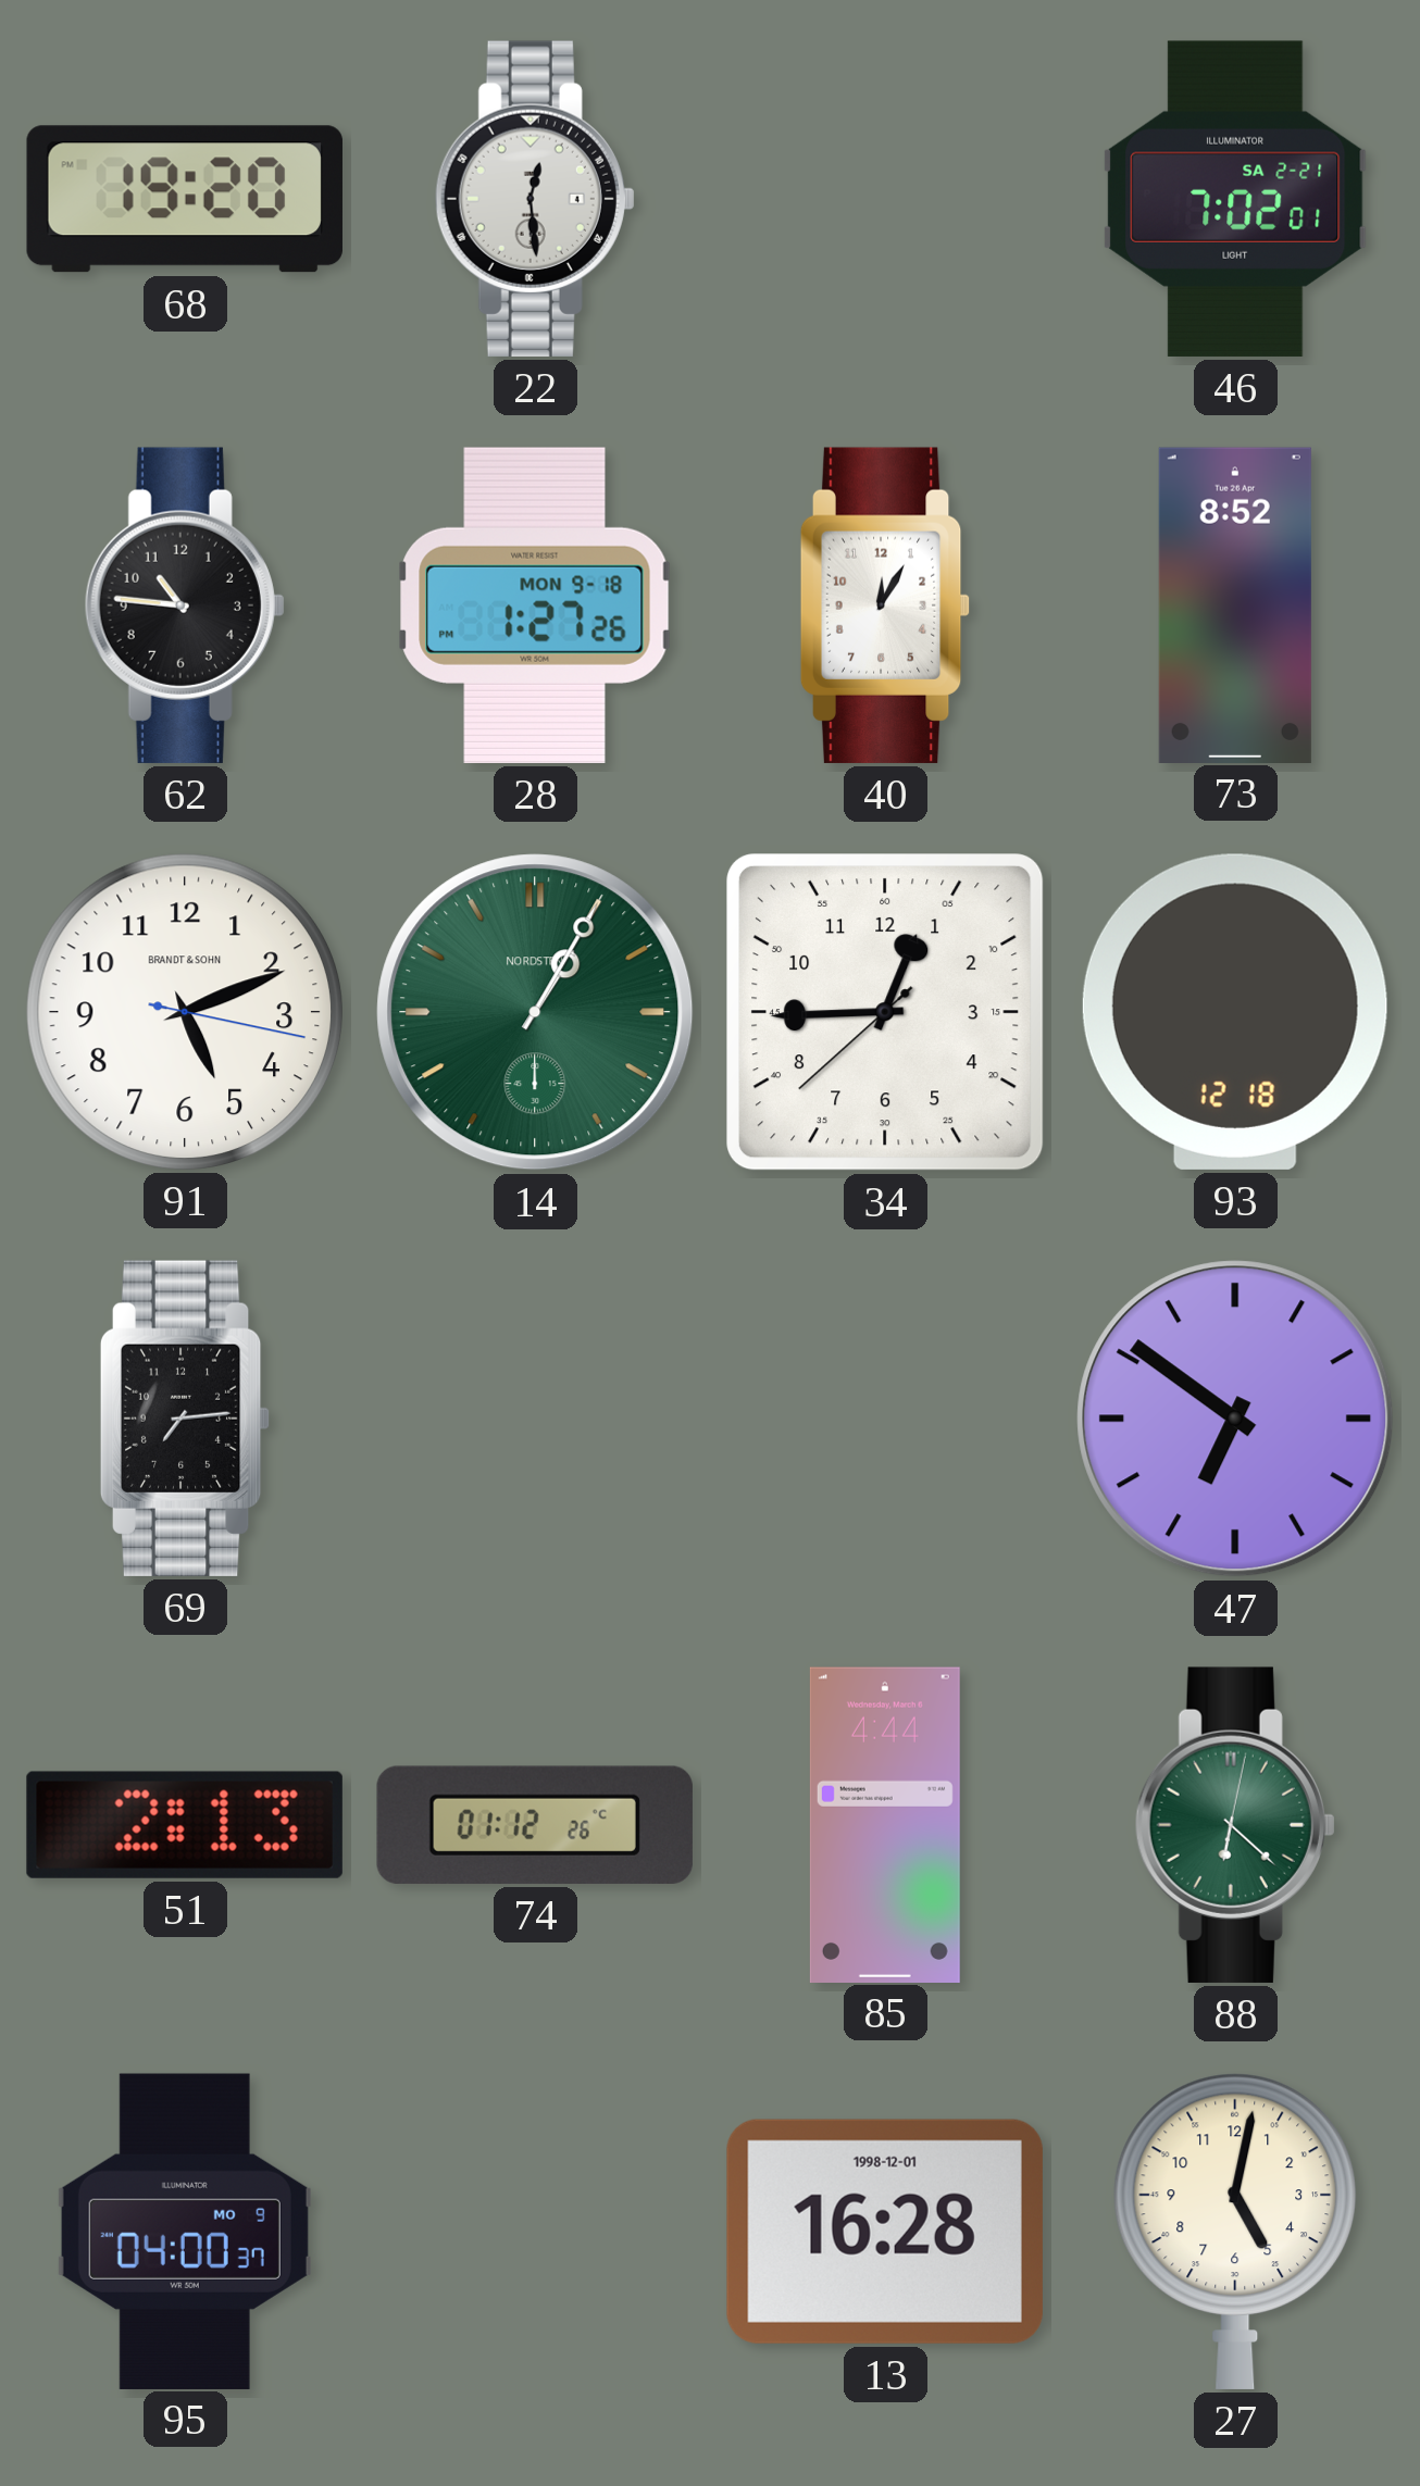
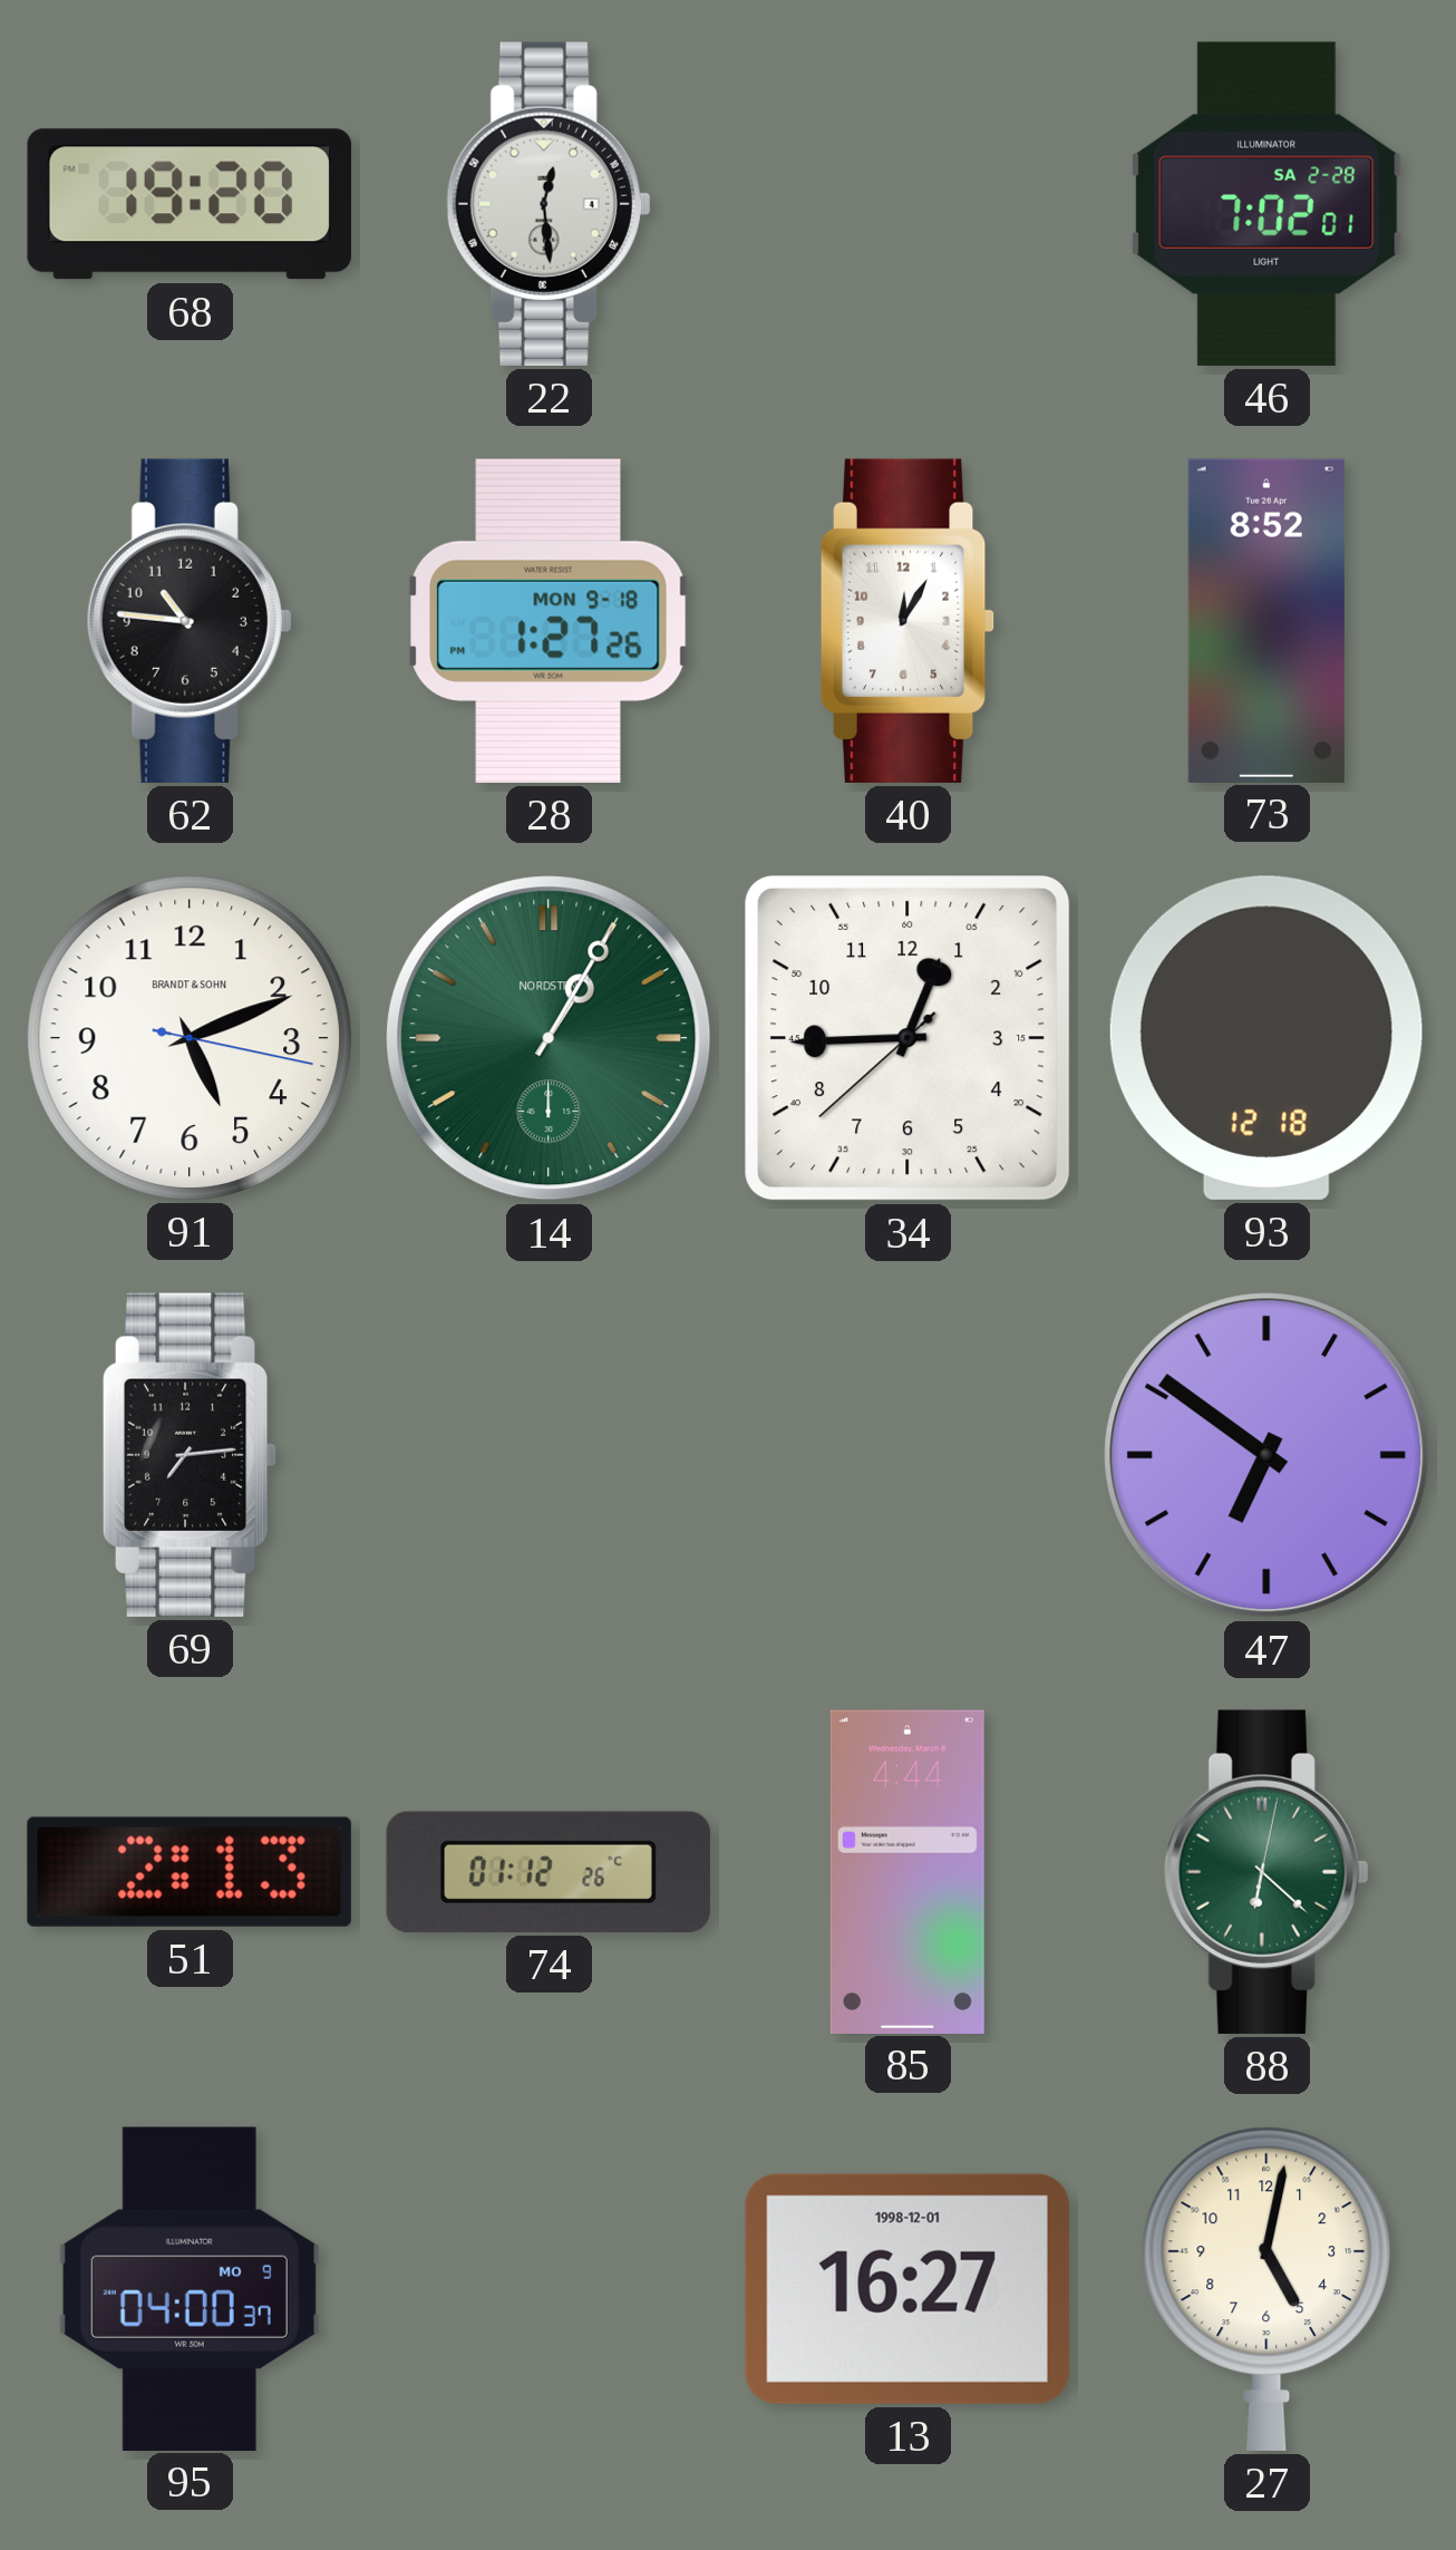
46 date: SA 2-21 -> SA 2-28
13: 16:28 -> 16:27
